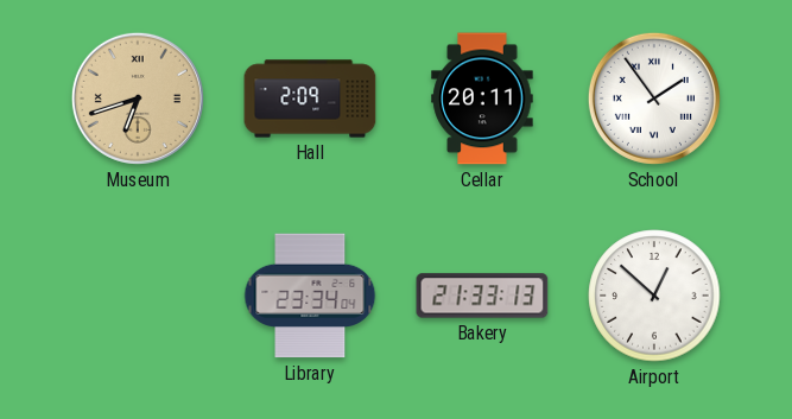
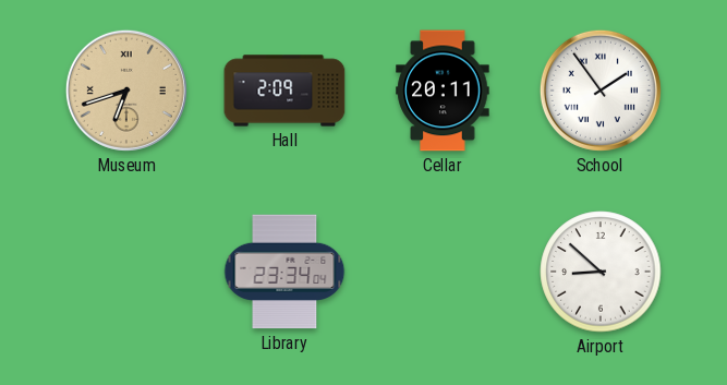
Bakery: 21:33 -> none
Airport: 12:52 -> 8:52
